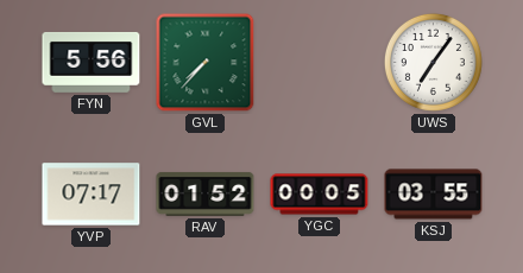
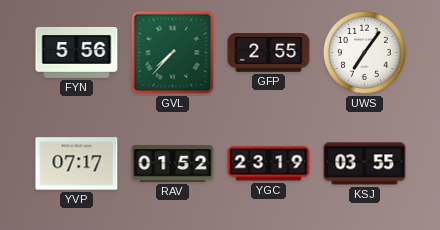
GFP: none -> 2:55
YGC: 00:05 -> 23:19
